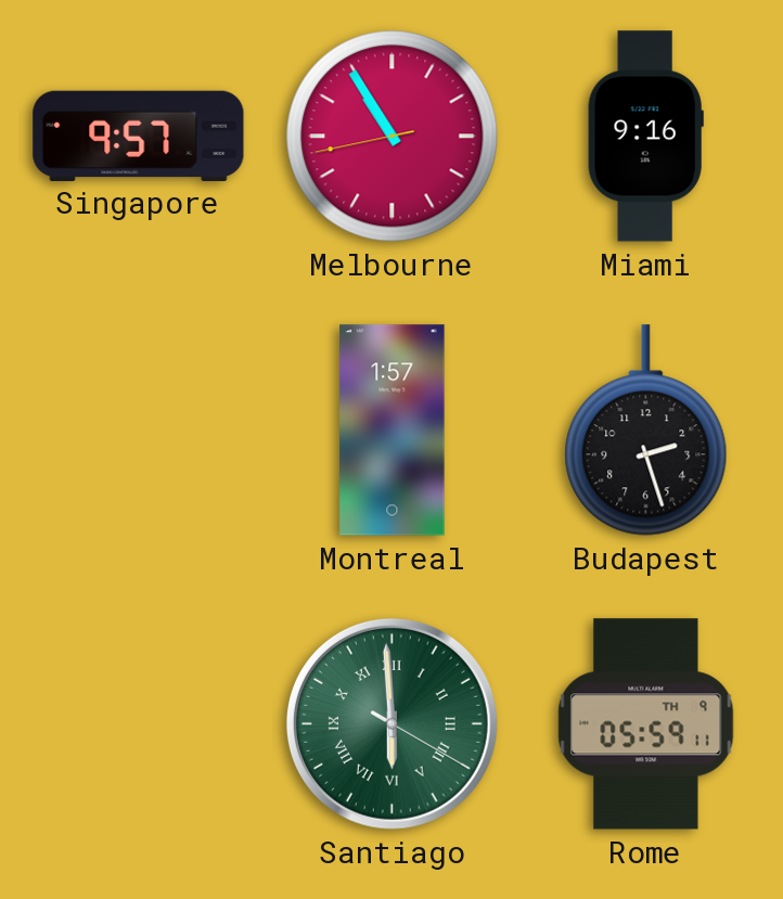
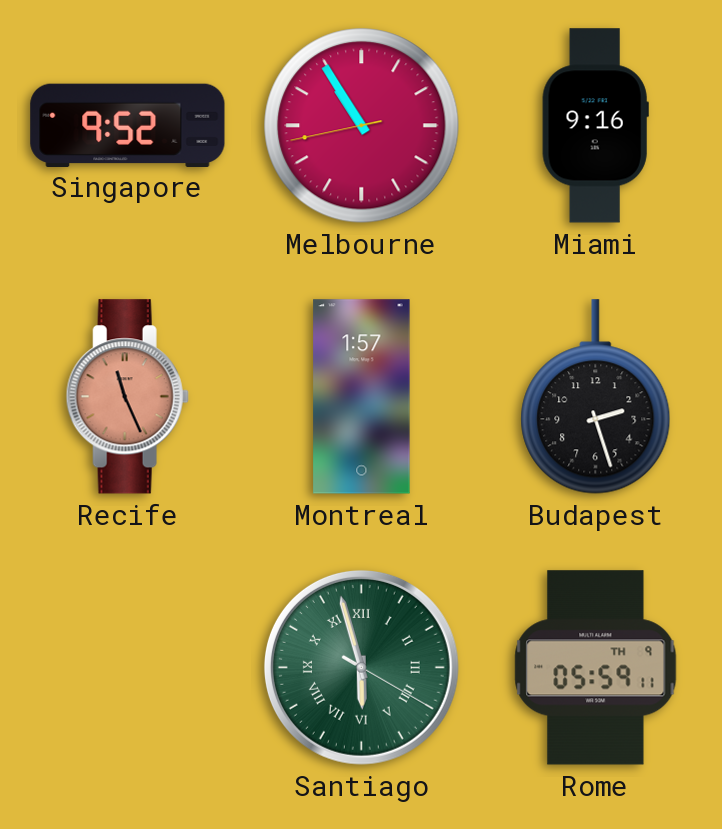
Singapore: 9:57 -> 9:52
Recife: none -> 11:26
Santiago: 5:59 -> 5:57
